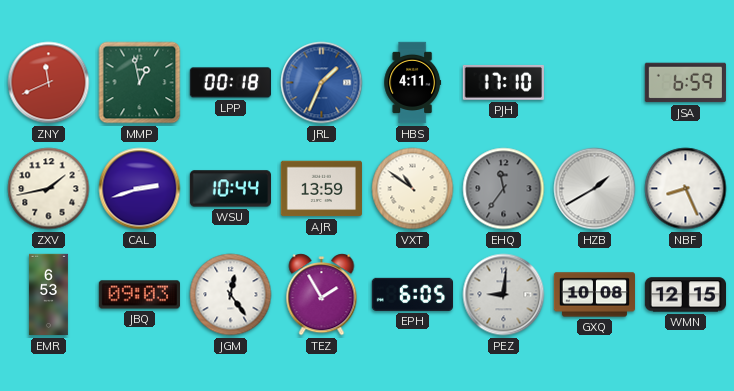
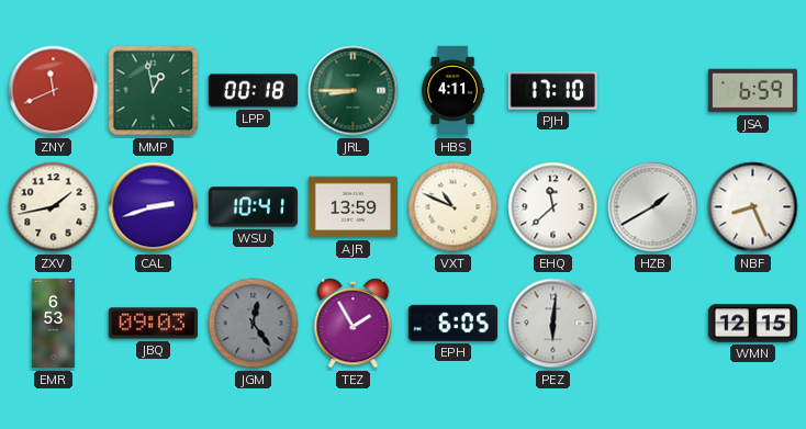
JRL: 1:34 -> 8:45
JRL dial: blue -> green
WSU: 10:44 -> 10:41
VXT: 10:51 -> 10:49
EHQ: 11:36 -> 11:38
EHQ dial: grey -> white
JGM dial: white -> grey
PEZ: 9:01 -> 6:01
GXQ: 10:08 -> none
